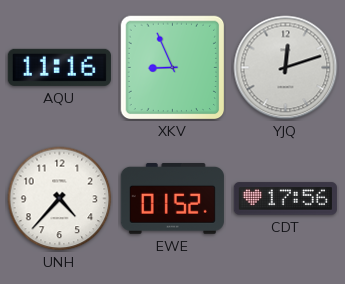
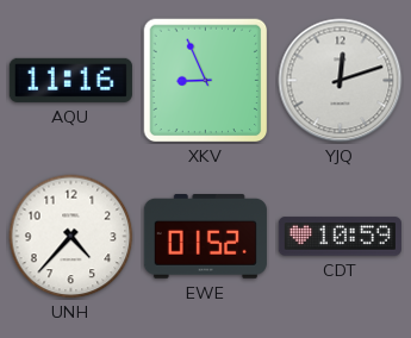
CDT: 17:56 -> 10:59
